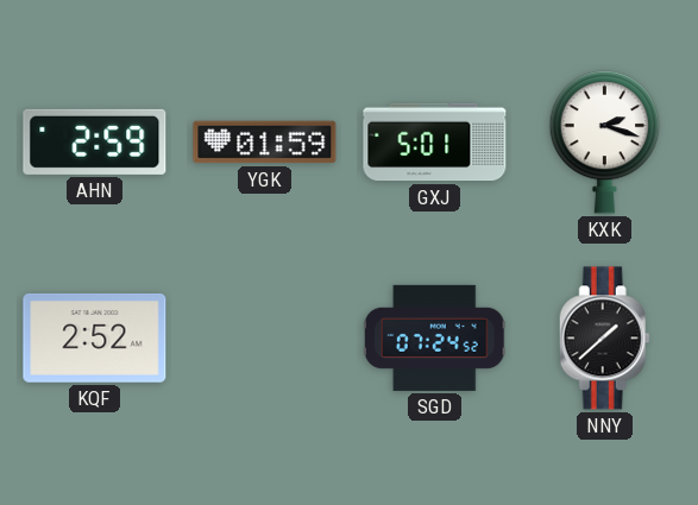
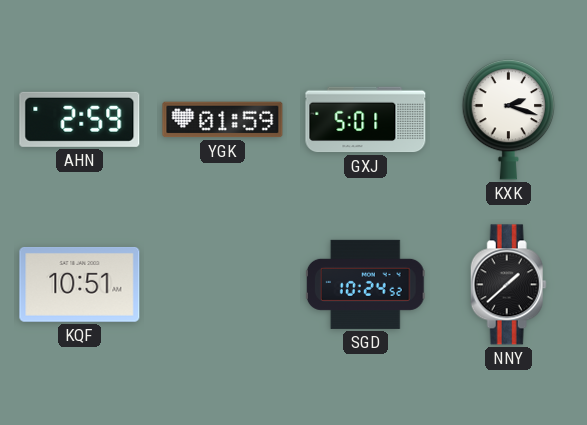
KQF: 2:52 -> 10:51
SGD: 07:24 -> 10:24
